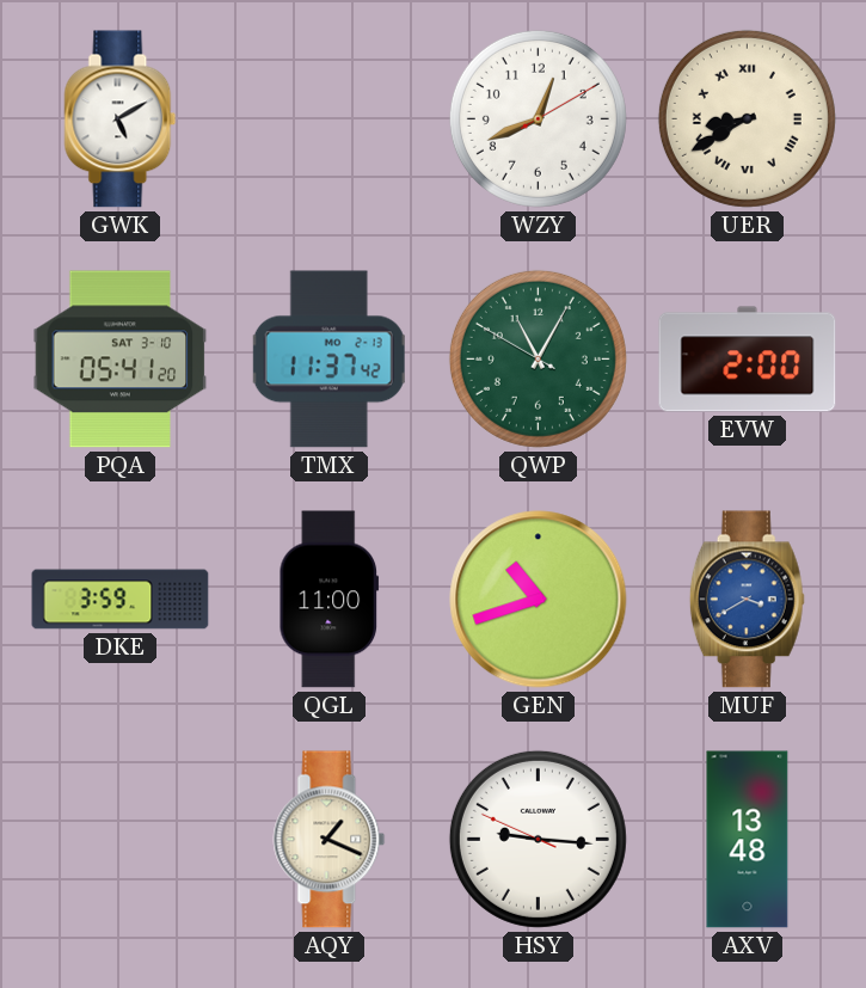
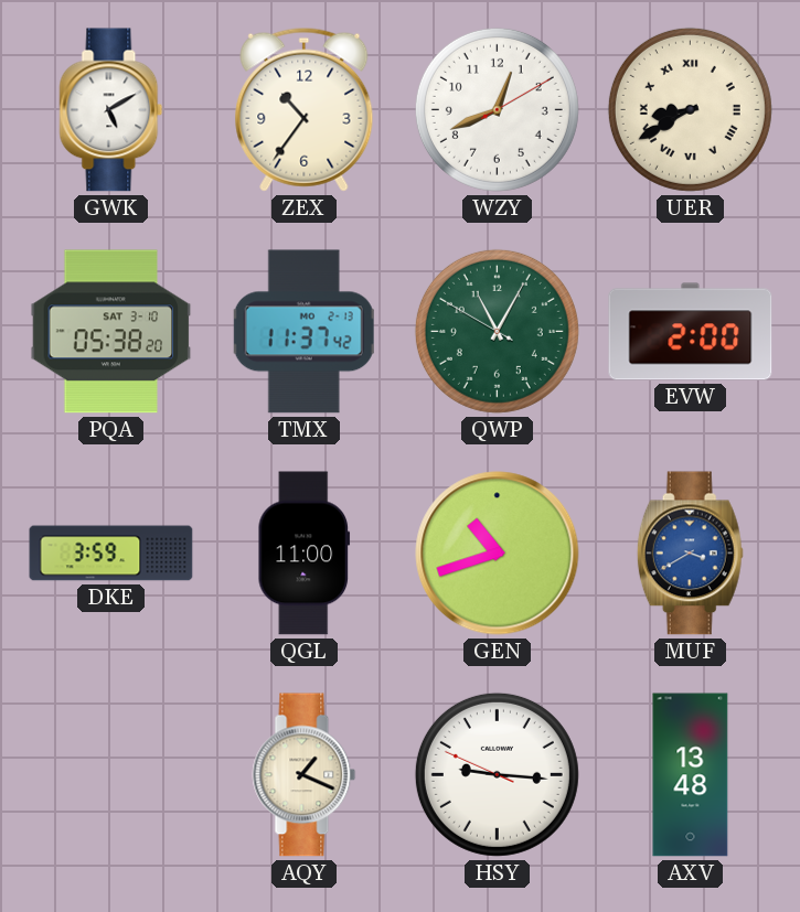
ZEX: none -> 10:36
PQA: 05:41 -> 05:38
